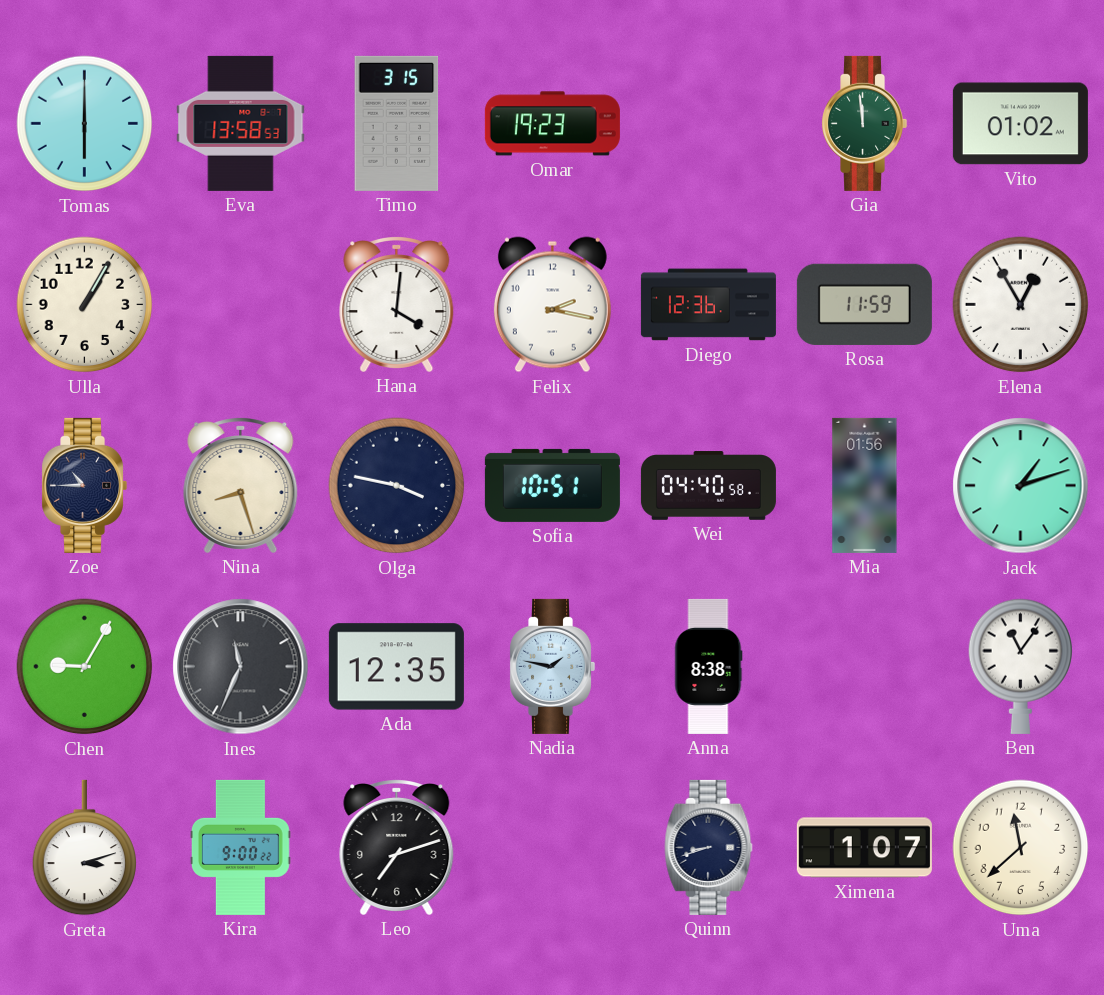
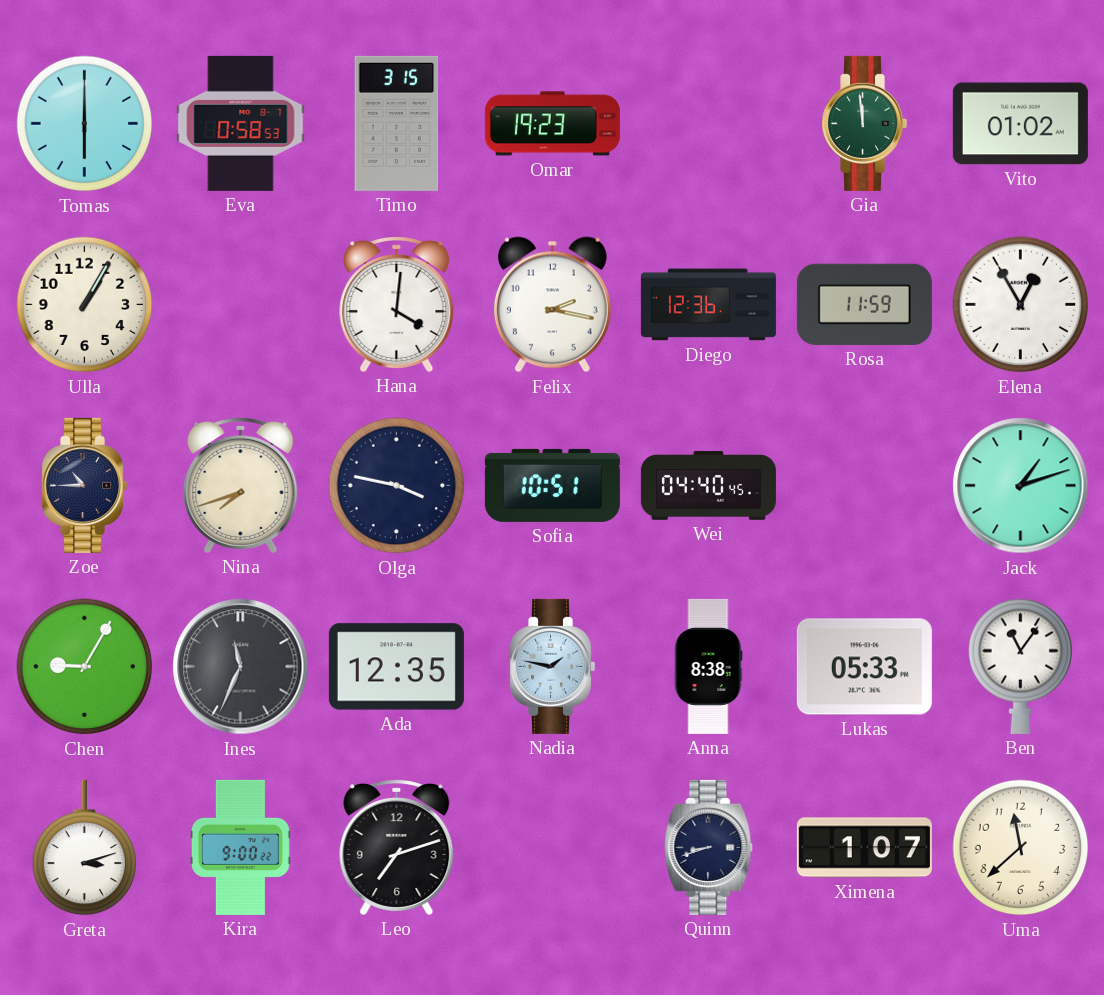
Eva: 13:58 -> 0:58
Nina: 8:27 -> 7:42
Wei: 04:40:58 -> 04:40:45
Mia: 01:56 -> none
Lukas: none -> 05:33
